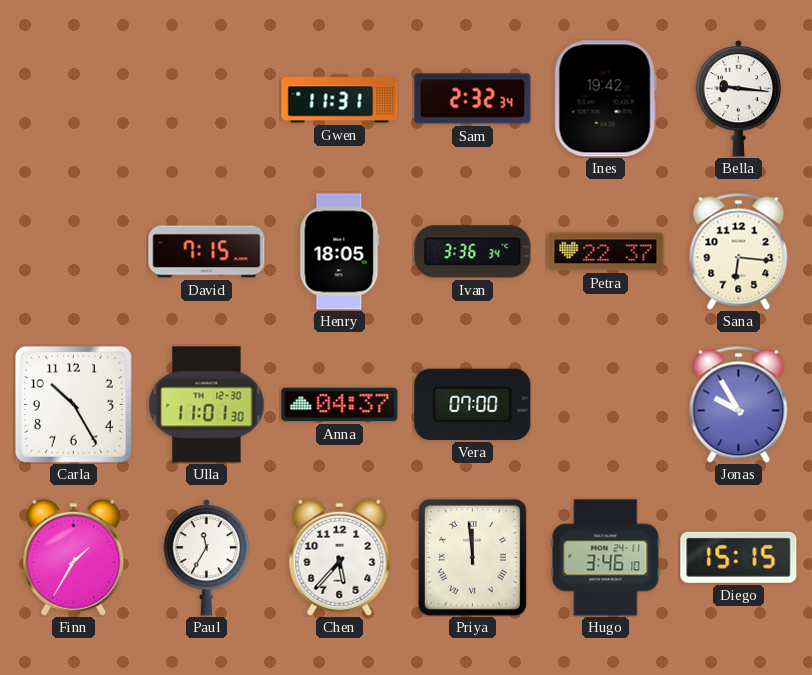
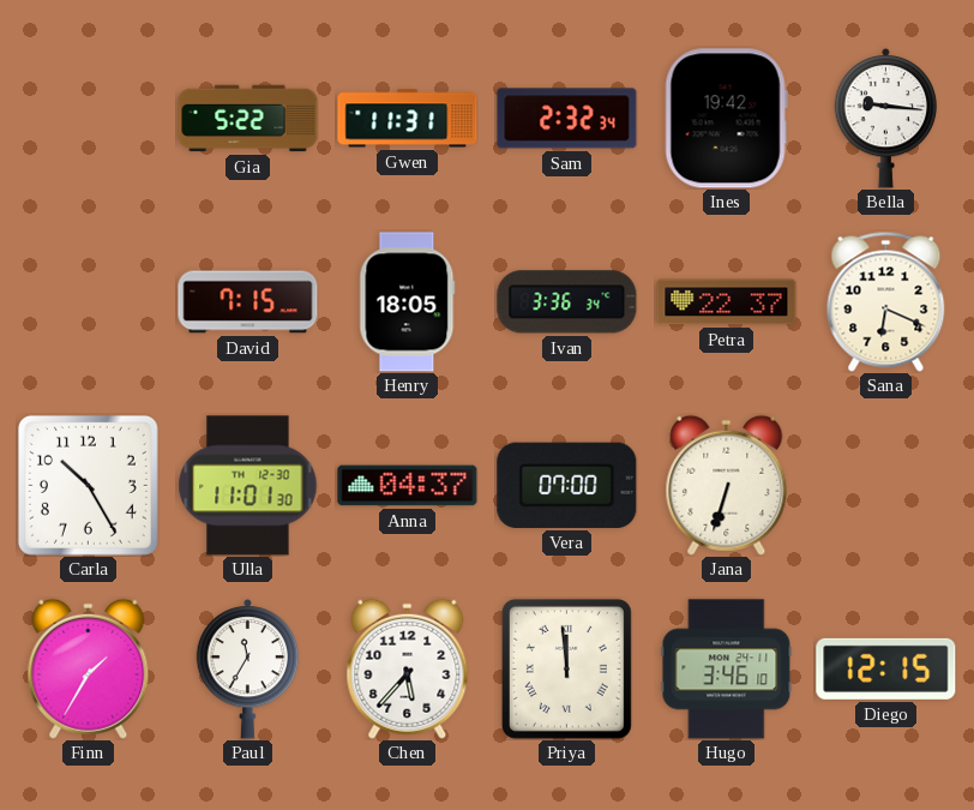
Gia: none -> 5:22
Sana: 6:16 -> 6:19
Jana: none -> 6:33
Jonas: 9:55 -> none
Diego: 15:15 -> 12:15
